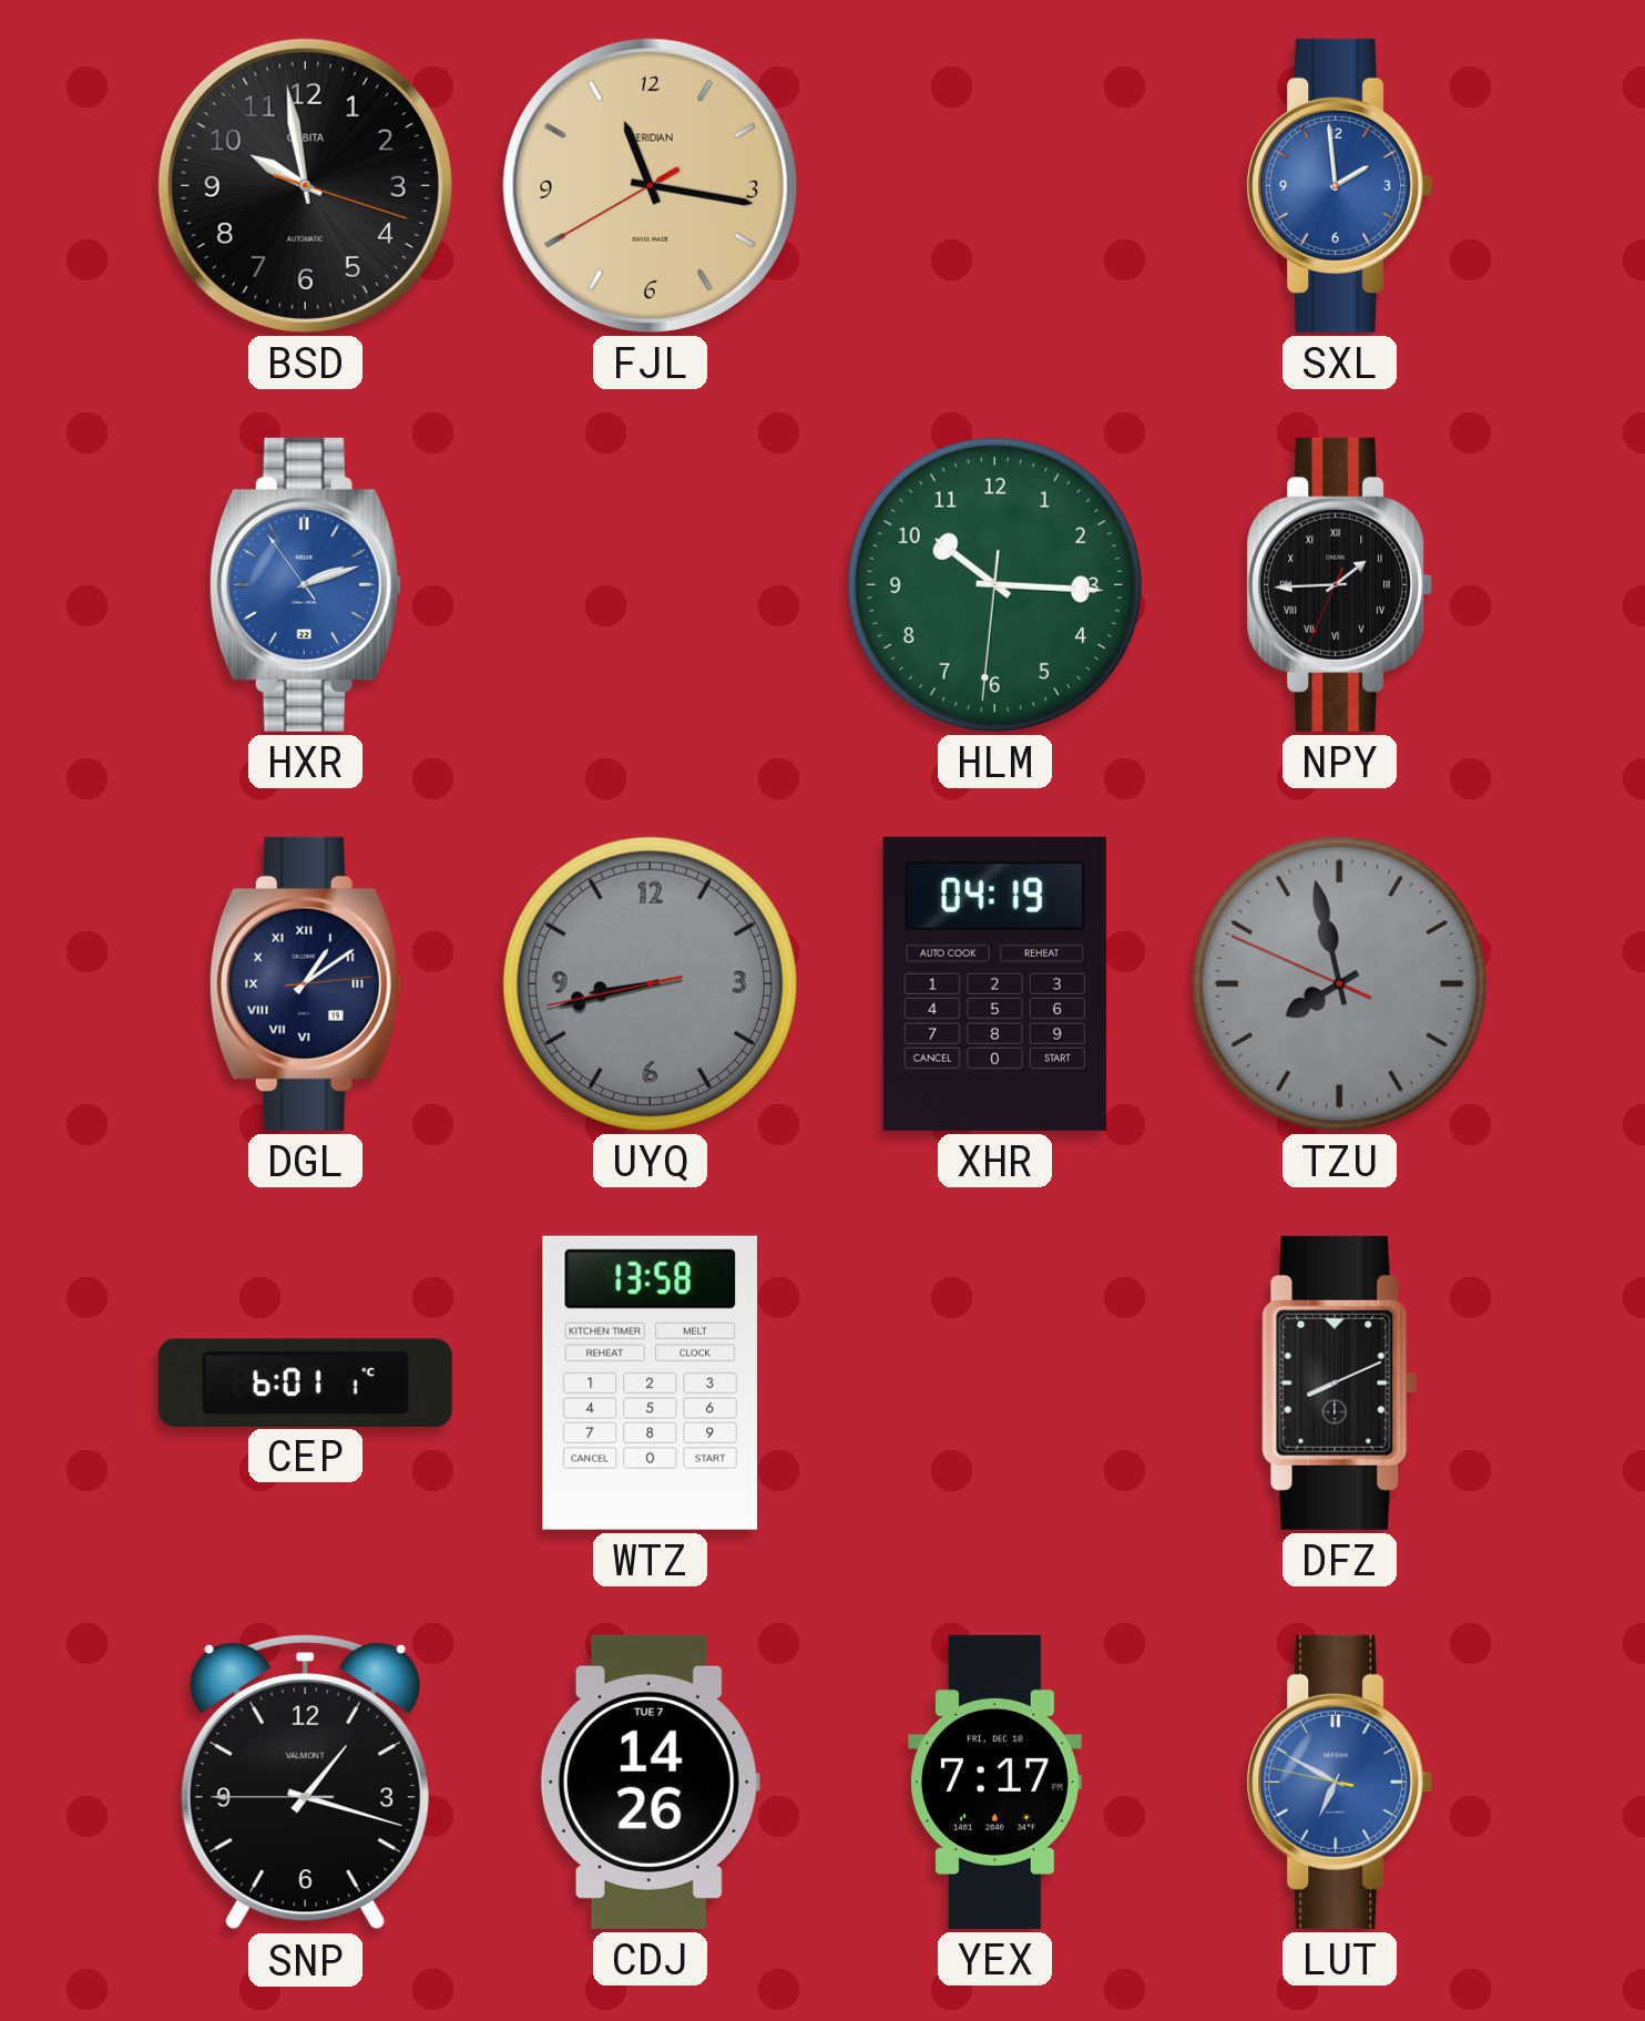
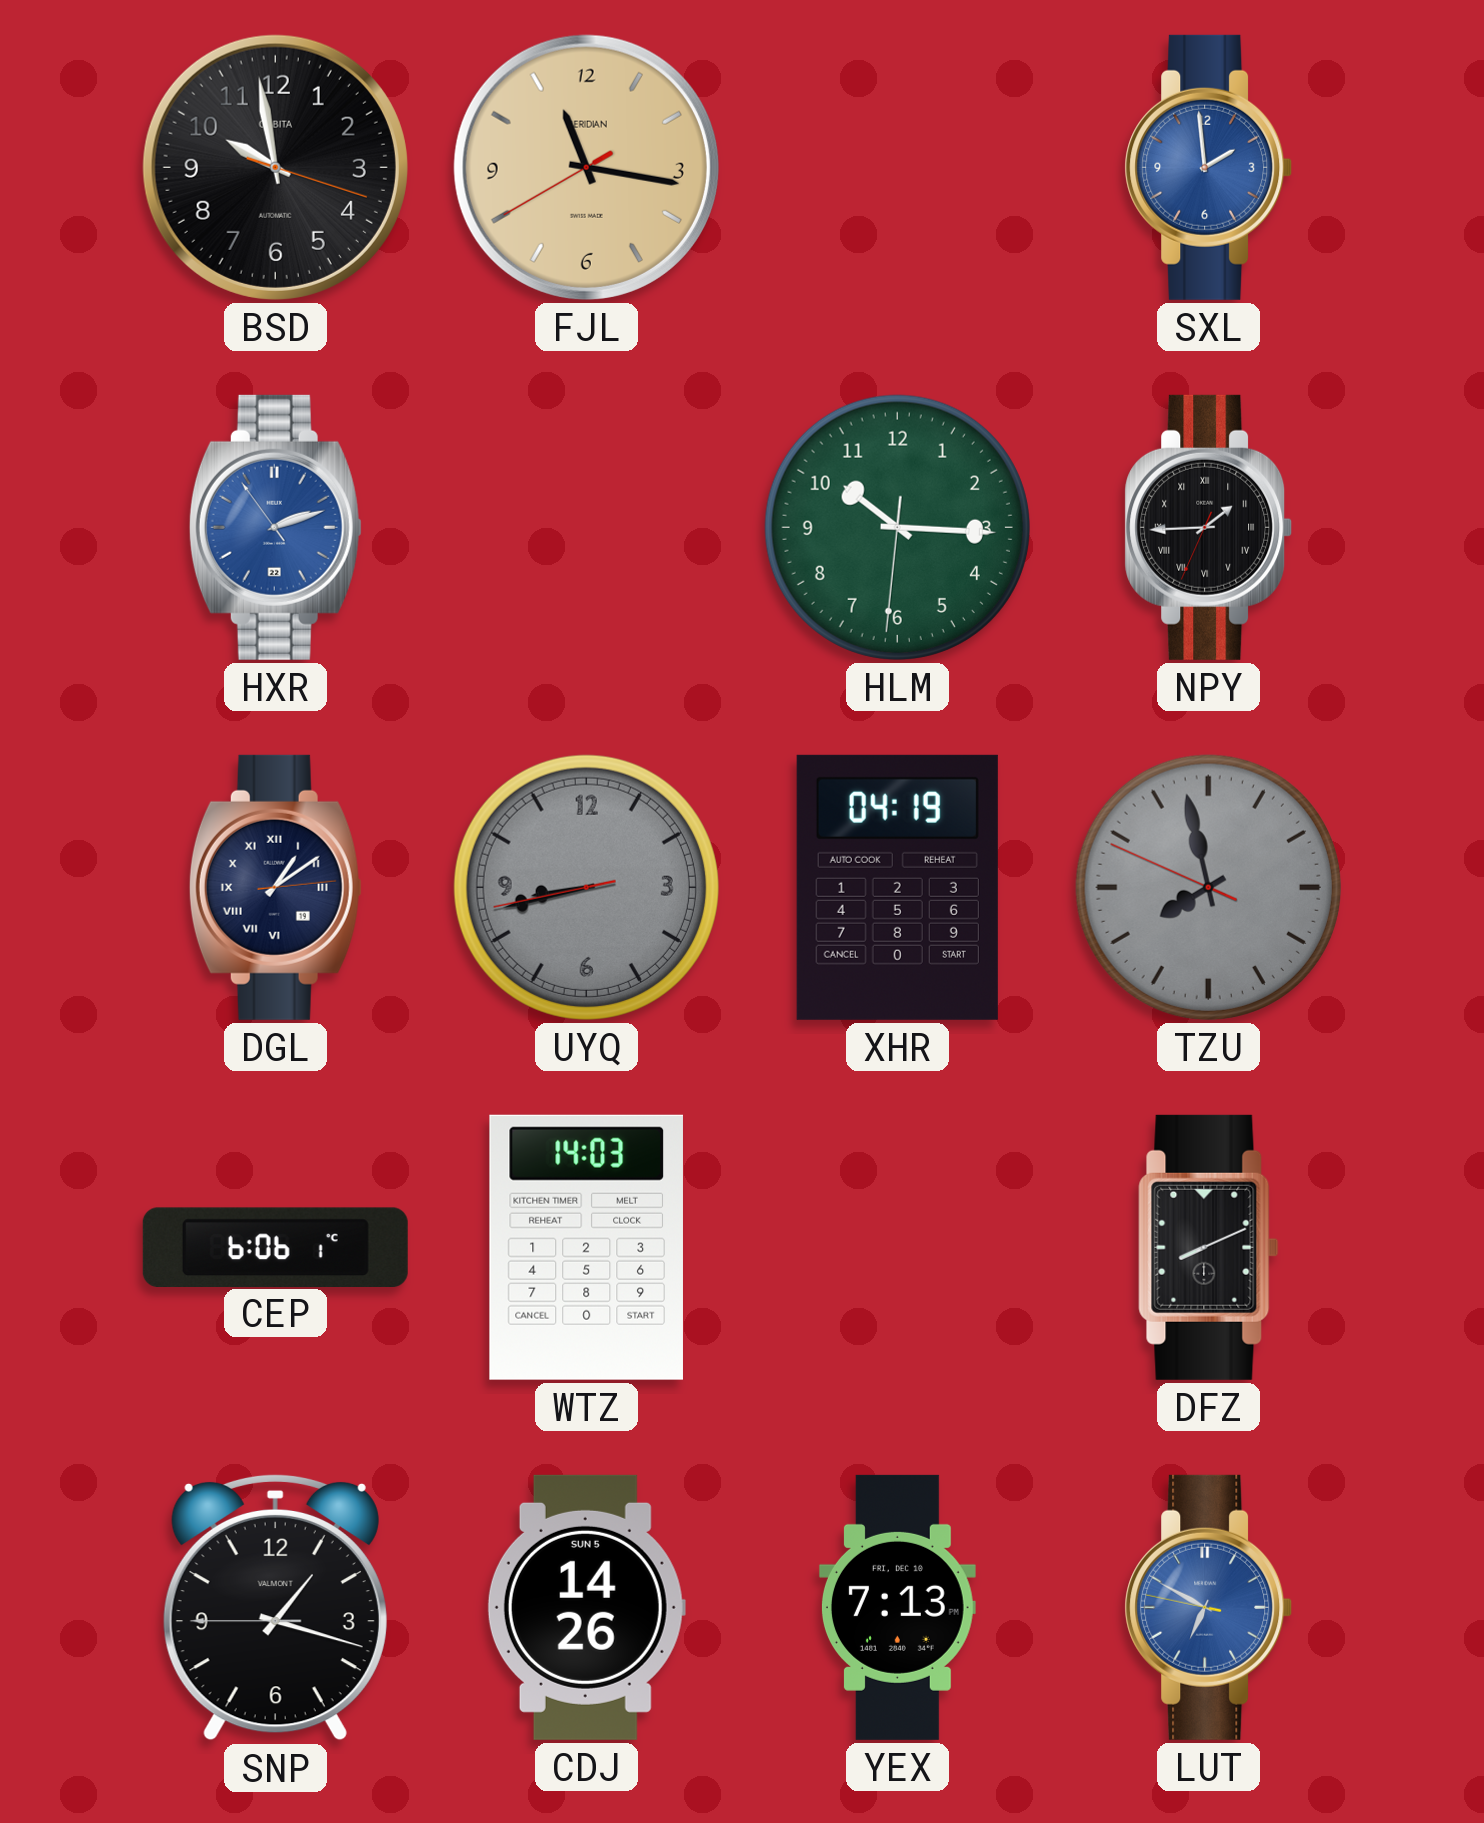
CEP: 6:01 -> 6:06
WTZ: 13:58 -> 14:03
CDJ date: TUE 7 -> SUN 5
YEX: 7:17 -> 7:13
